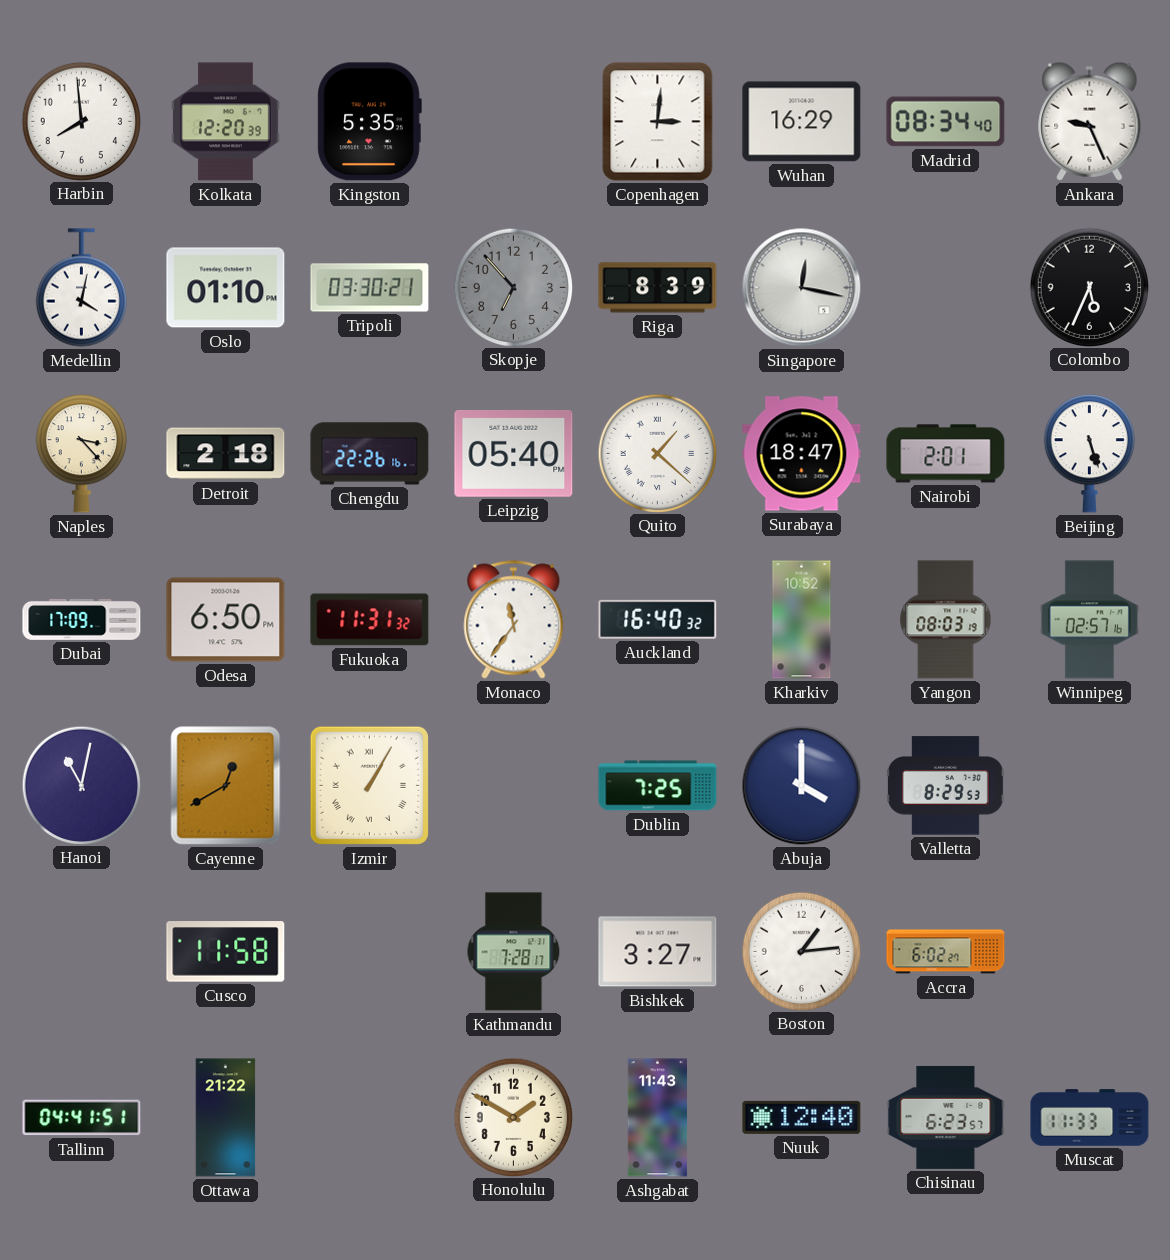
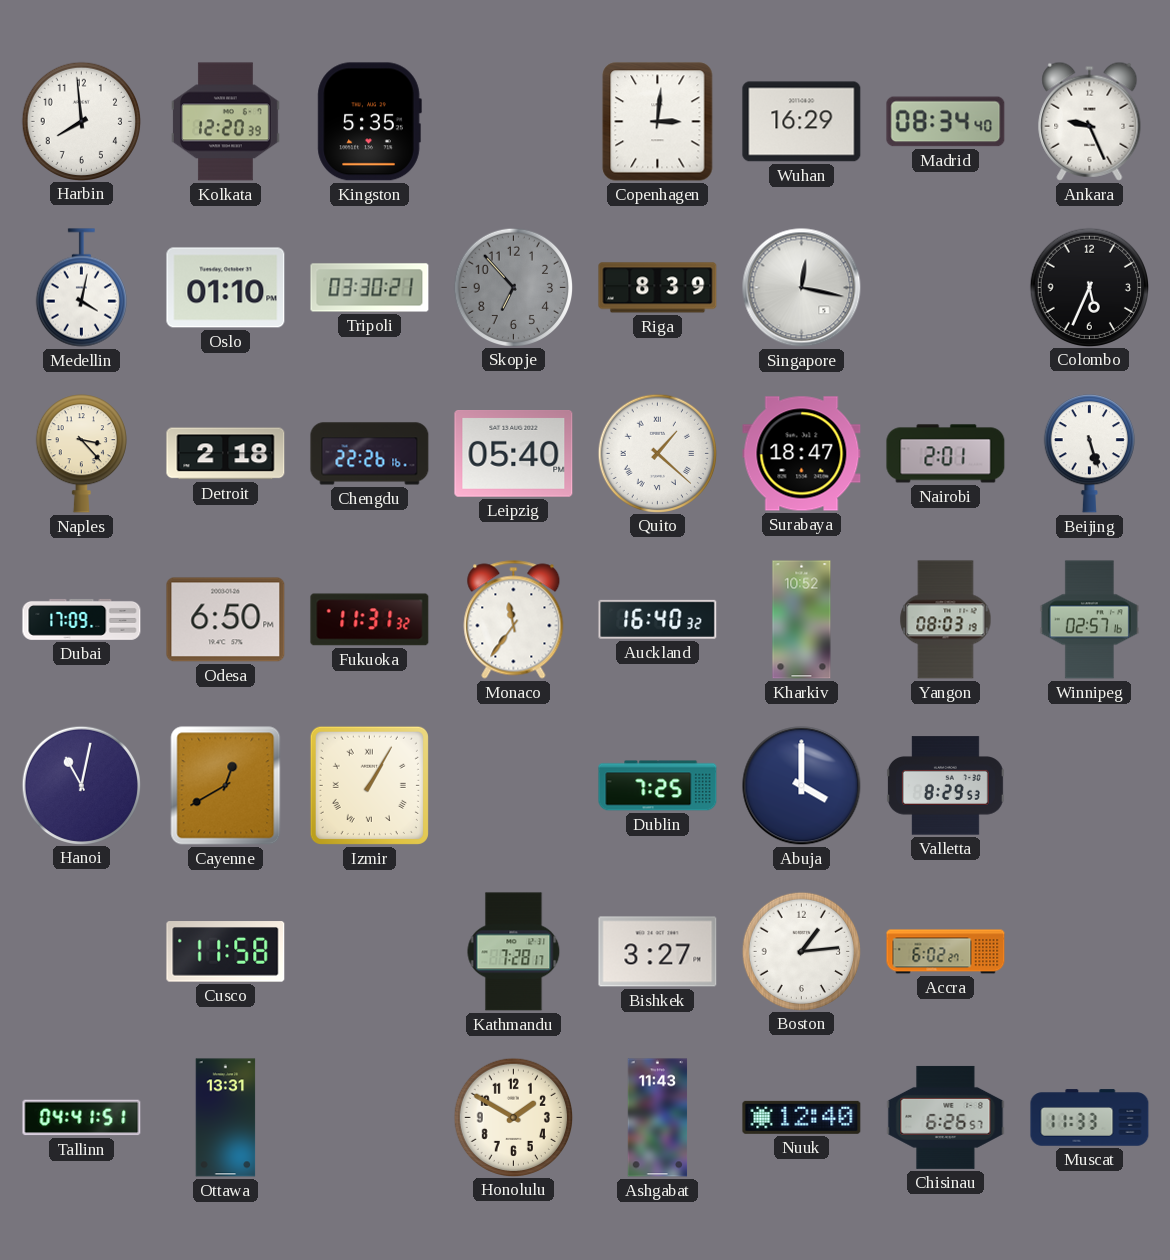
Ottawa: 21:22 -> 13:31
Chisinau: 6:23 -> 6:26
